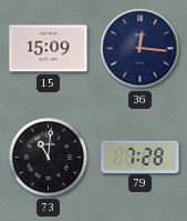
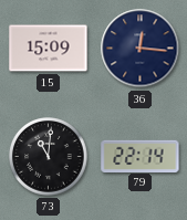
79: 7:28 -> 22:14
